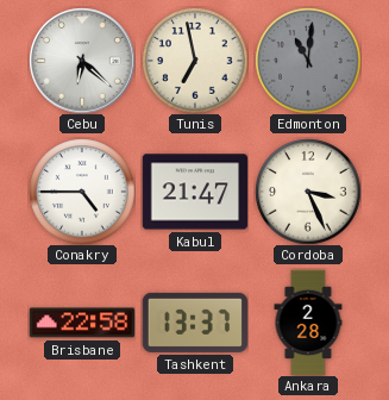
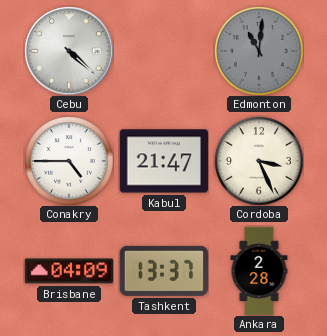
Cebu: 6:22 -> 4:22
Tunis: 6:58 -> none
Brisbane: 22:58 -> 04:09
